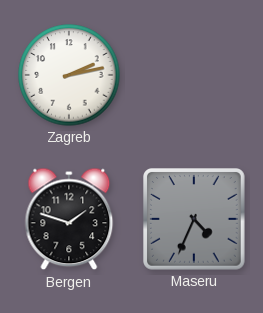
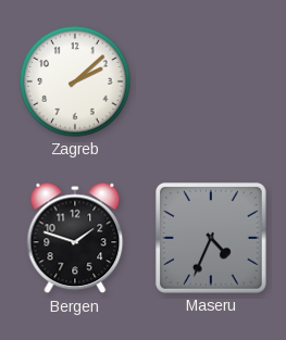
Zagreb: 2:13 -> 2:08
